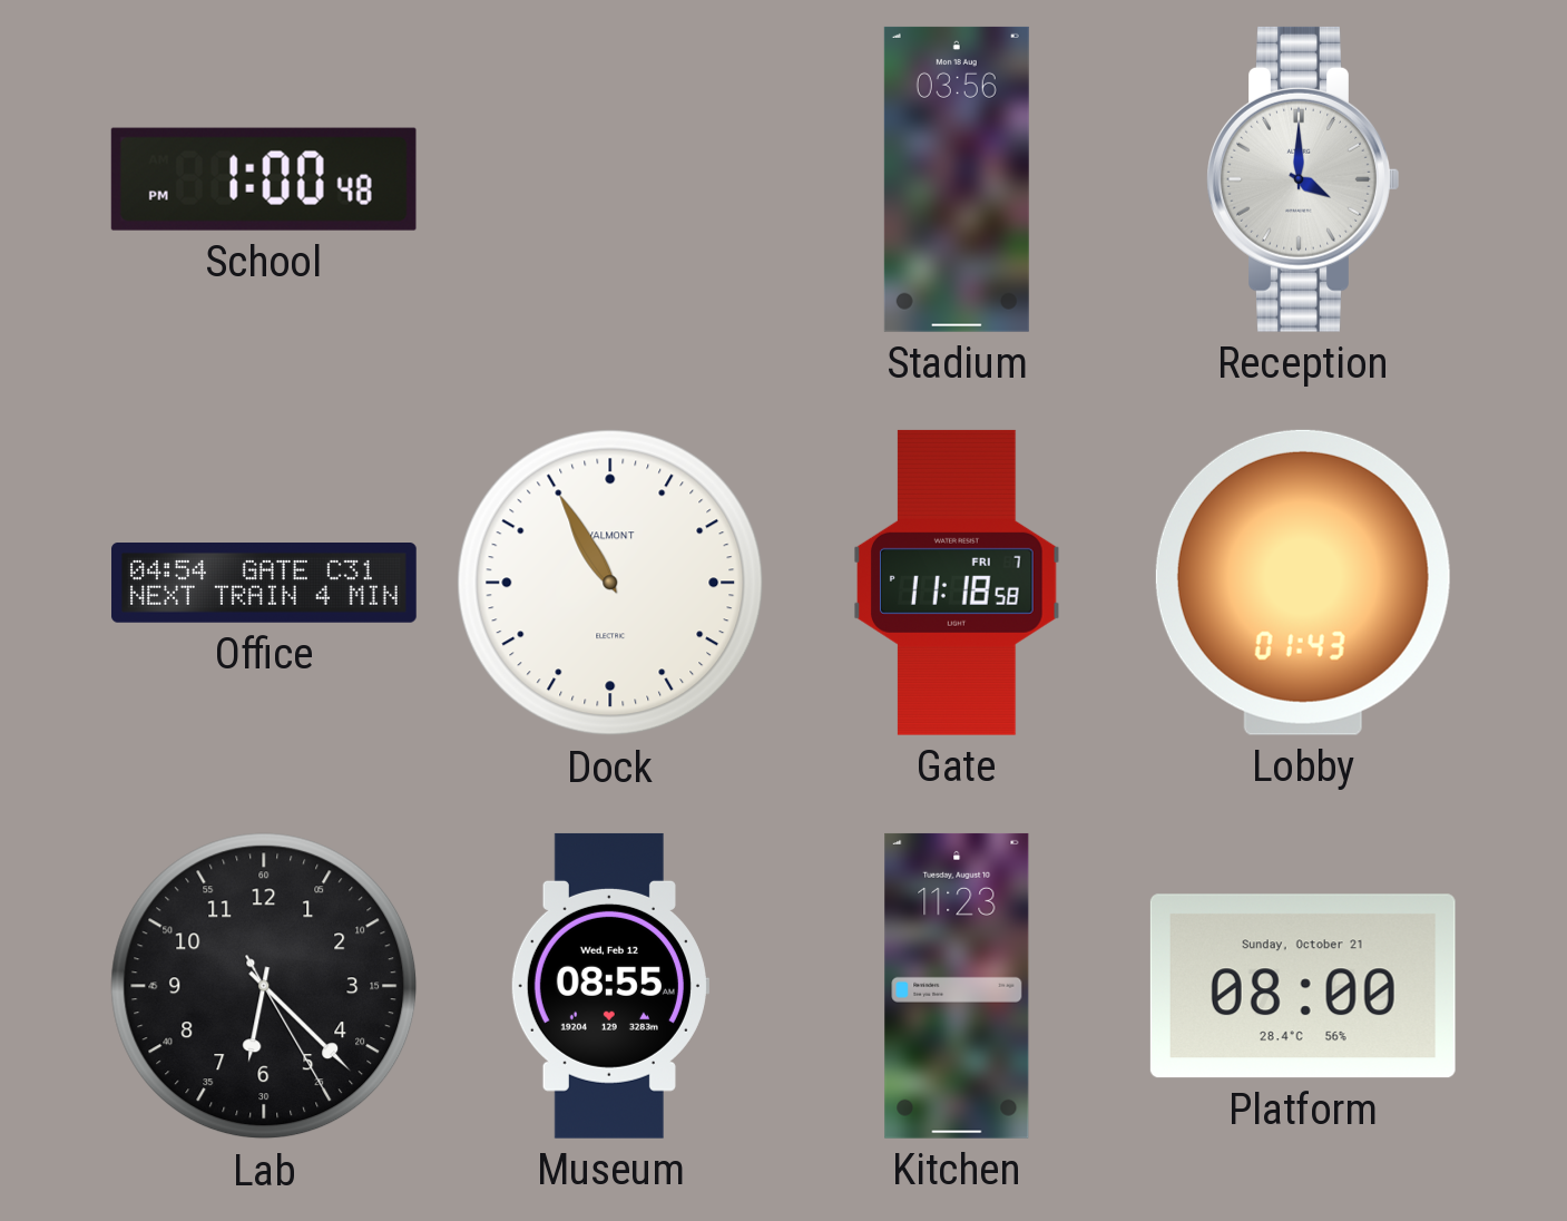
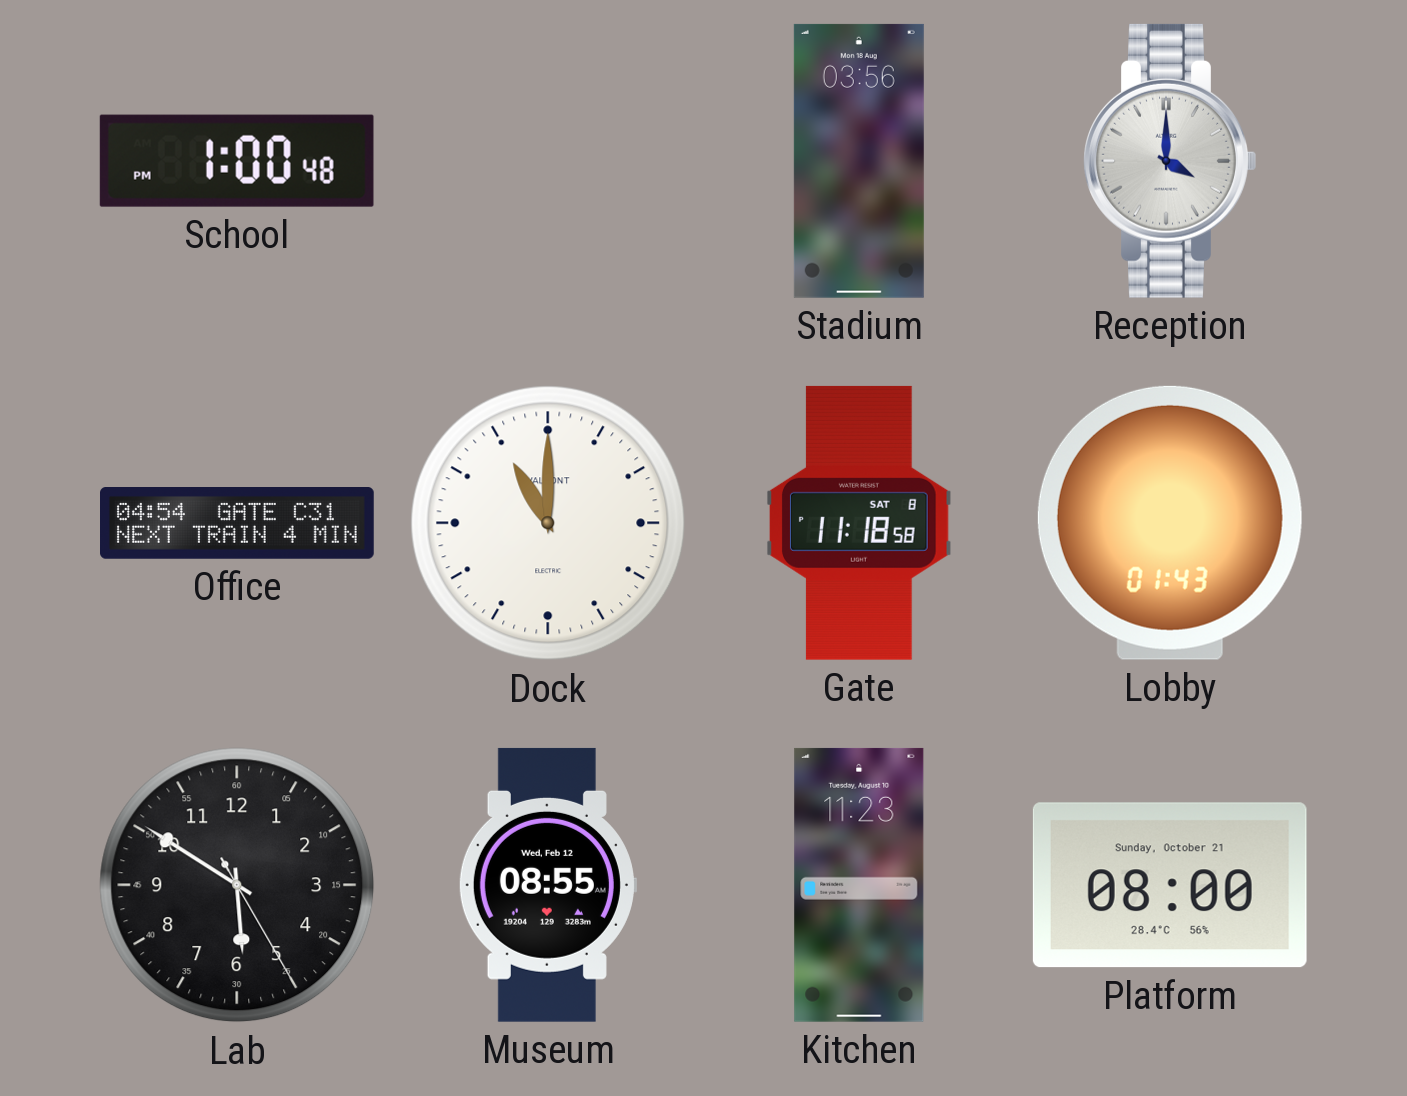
Dock: 10:55 -> 11:00
Gate date: FRI 7 -> SAT 8
Lab: 6:22 -> 5:50
